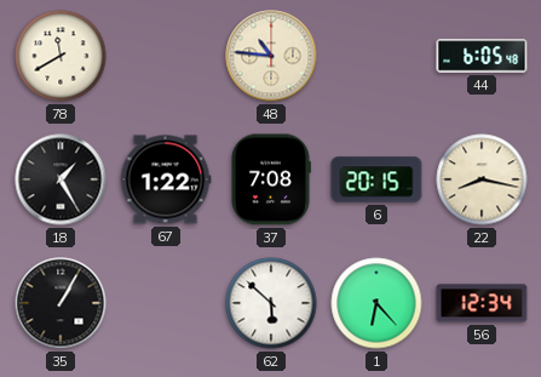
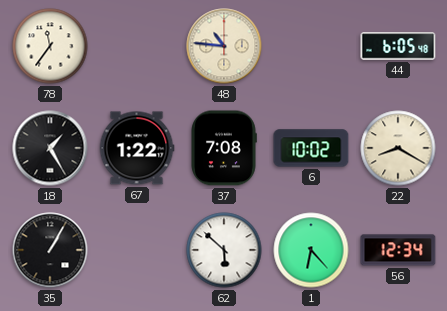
78: 11:40 -> 11:36
6: 20:15 -> 10:02
22: 8:17 -> 8:20
